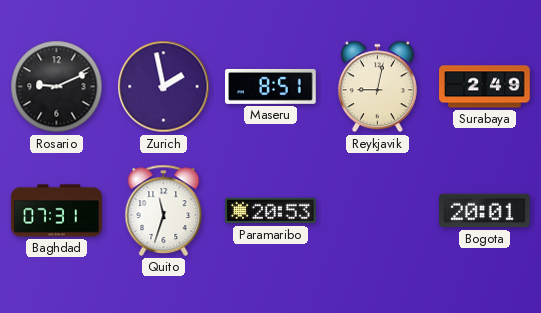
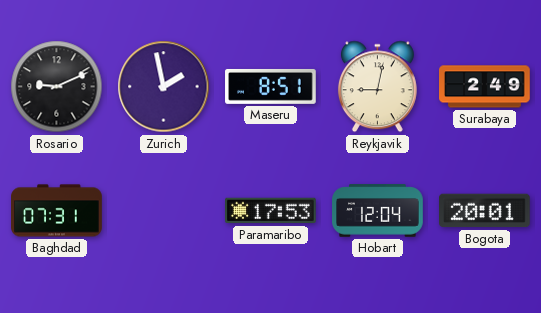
Quito: 11:33 -> none
Paramaribo: 20:53 -> 17:53
Hobart: none -> 12:04
